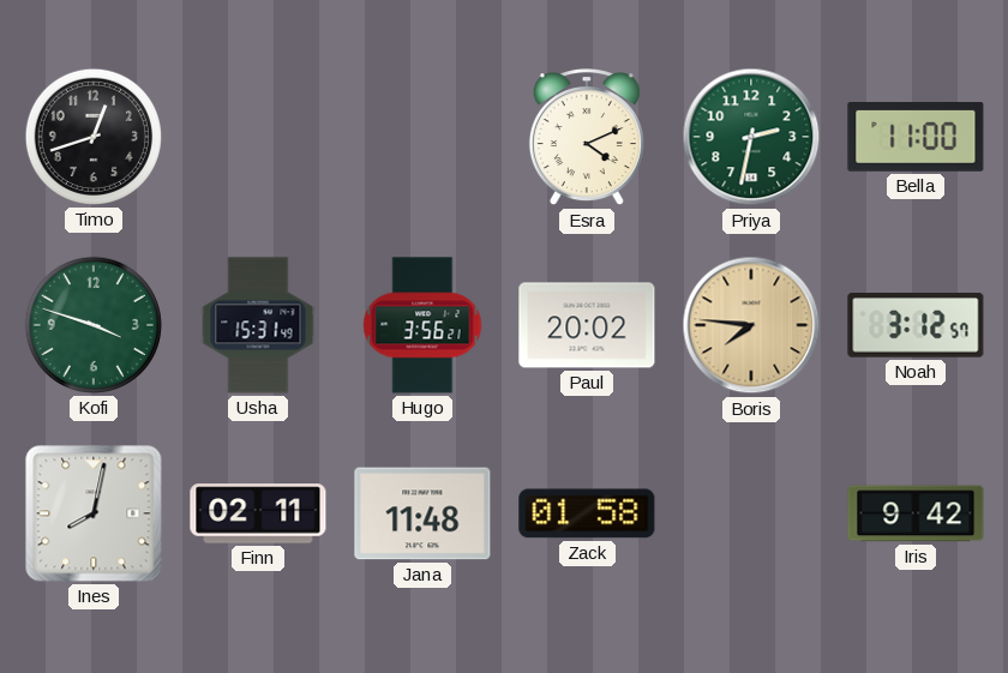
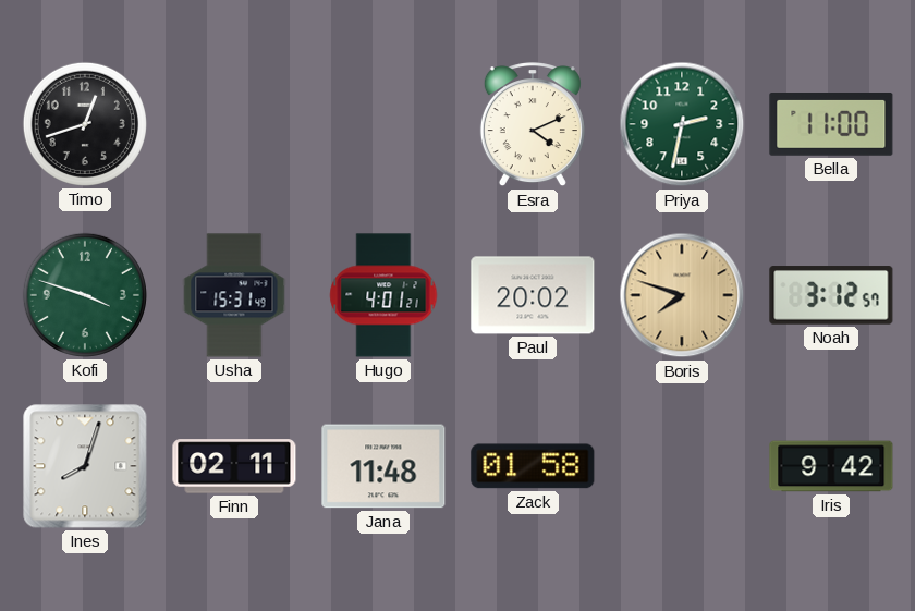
Hugo: 3:56 -> 4:01
Boris: 7:46 -> 7:48
Ines: 8:02 -> 8:03
